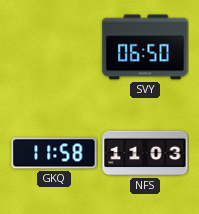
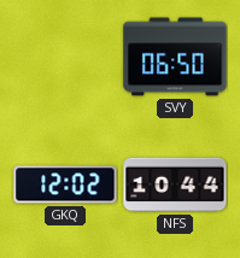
GKQ: 11:58 -> 12:02
NFS: 11:03 -> 10:44
